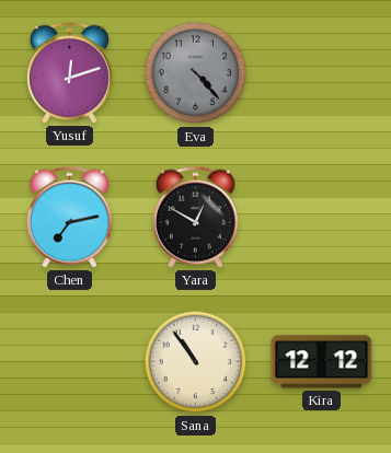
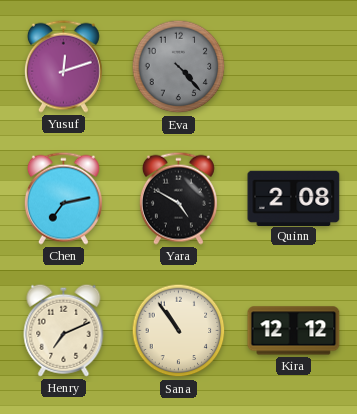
Yara: 12:50 -> 4:50
Quinn: none -> 2:08
Henry: none -> 7:11
